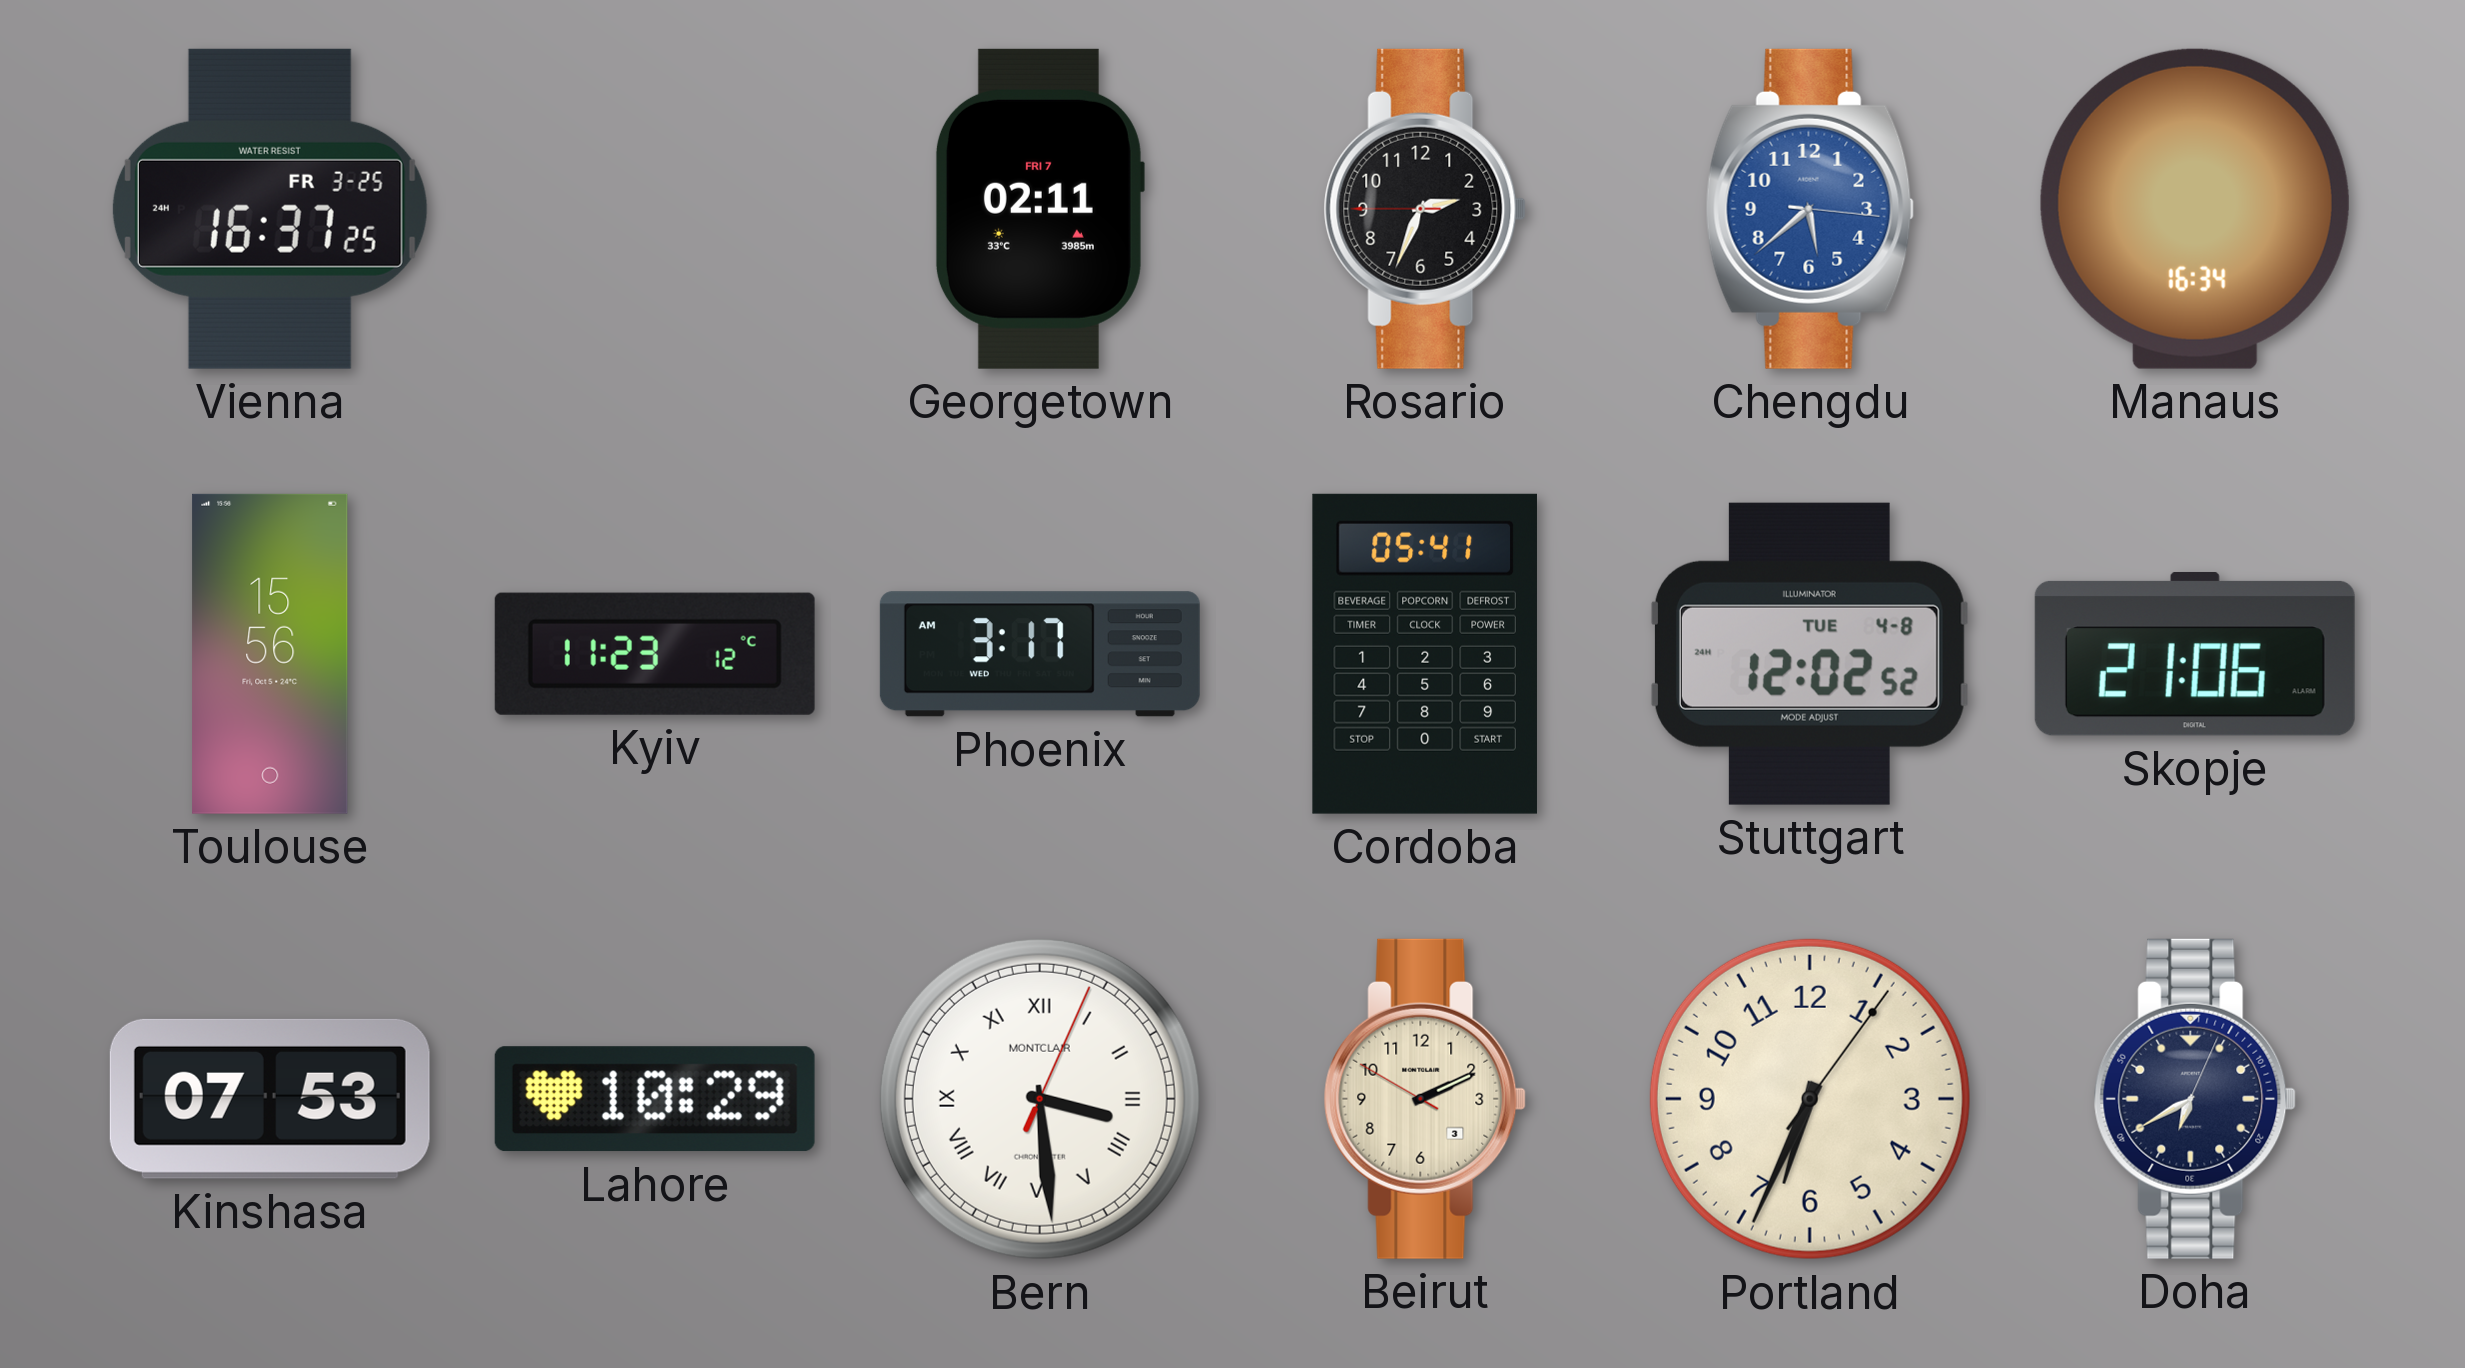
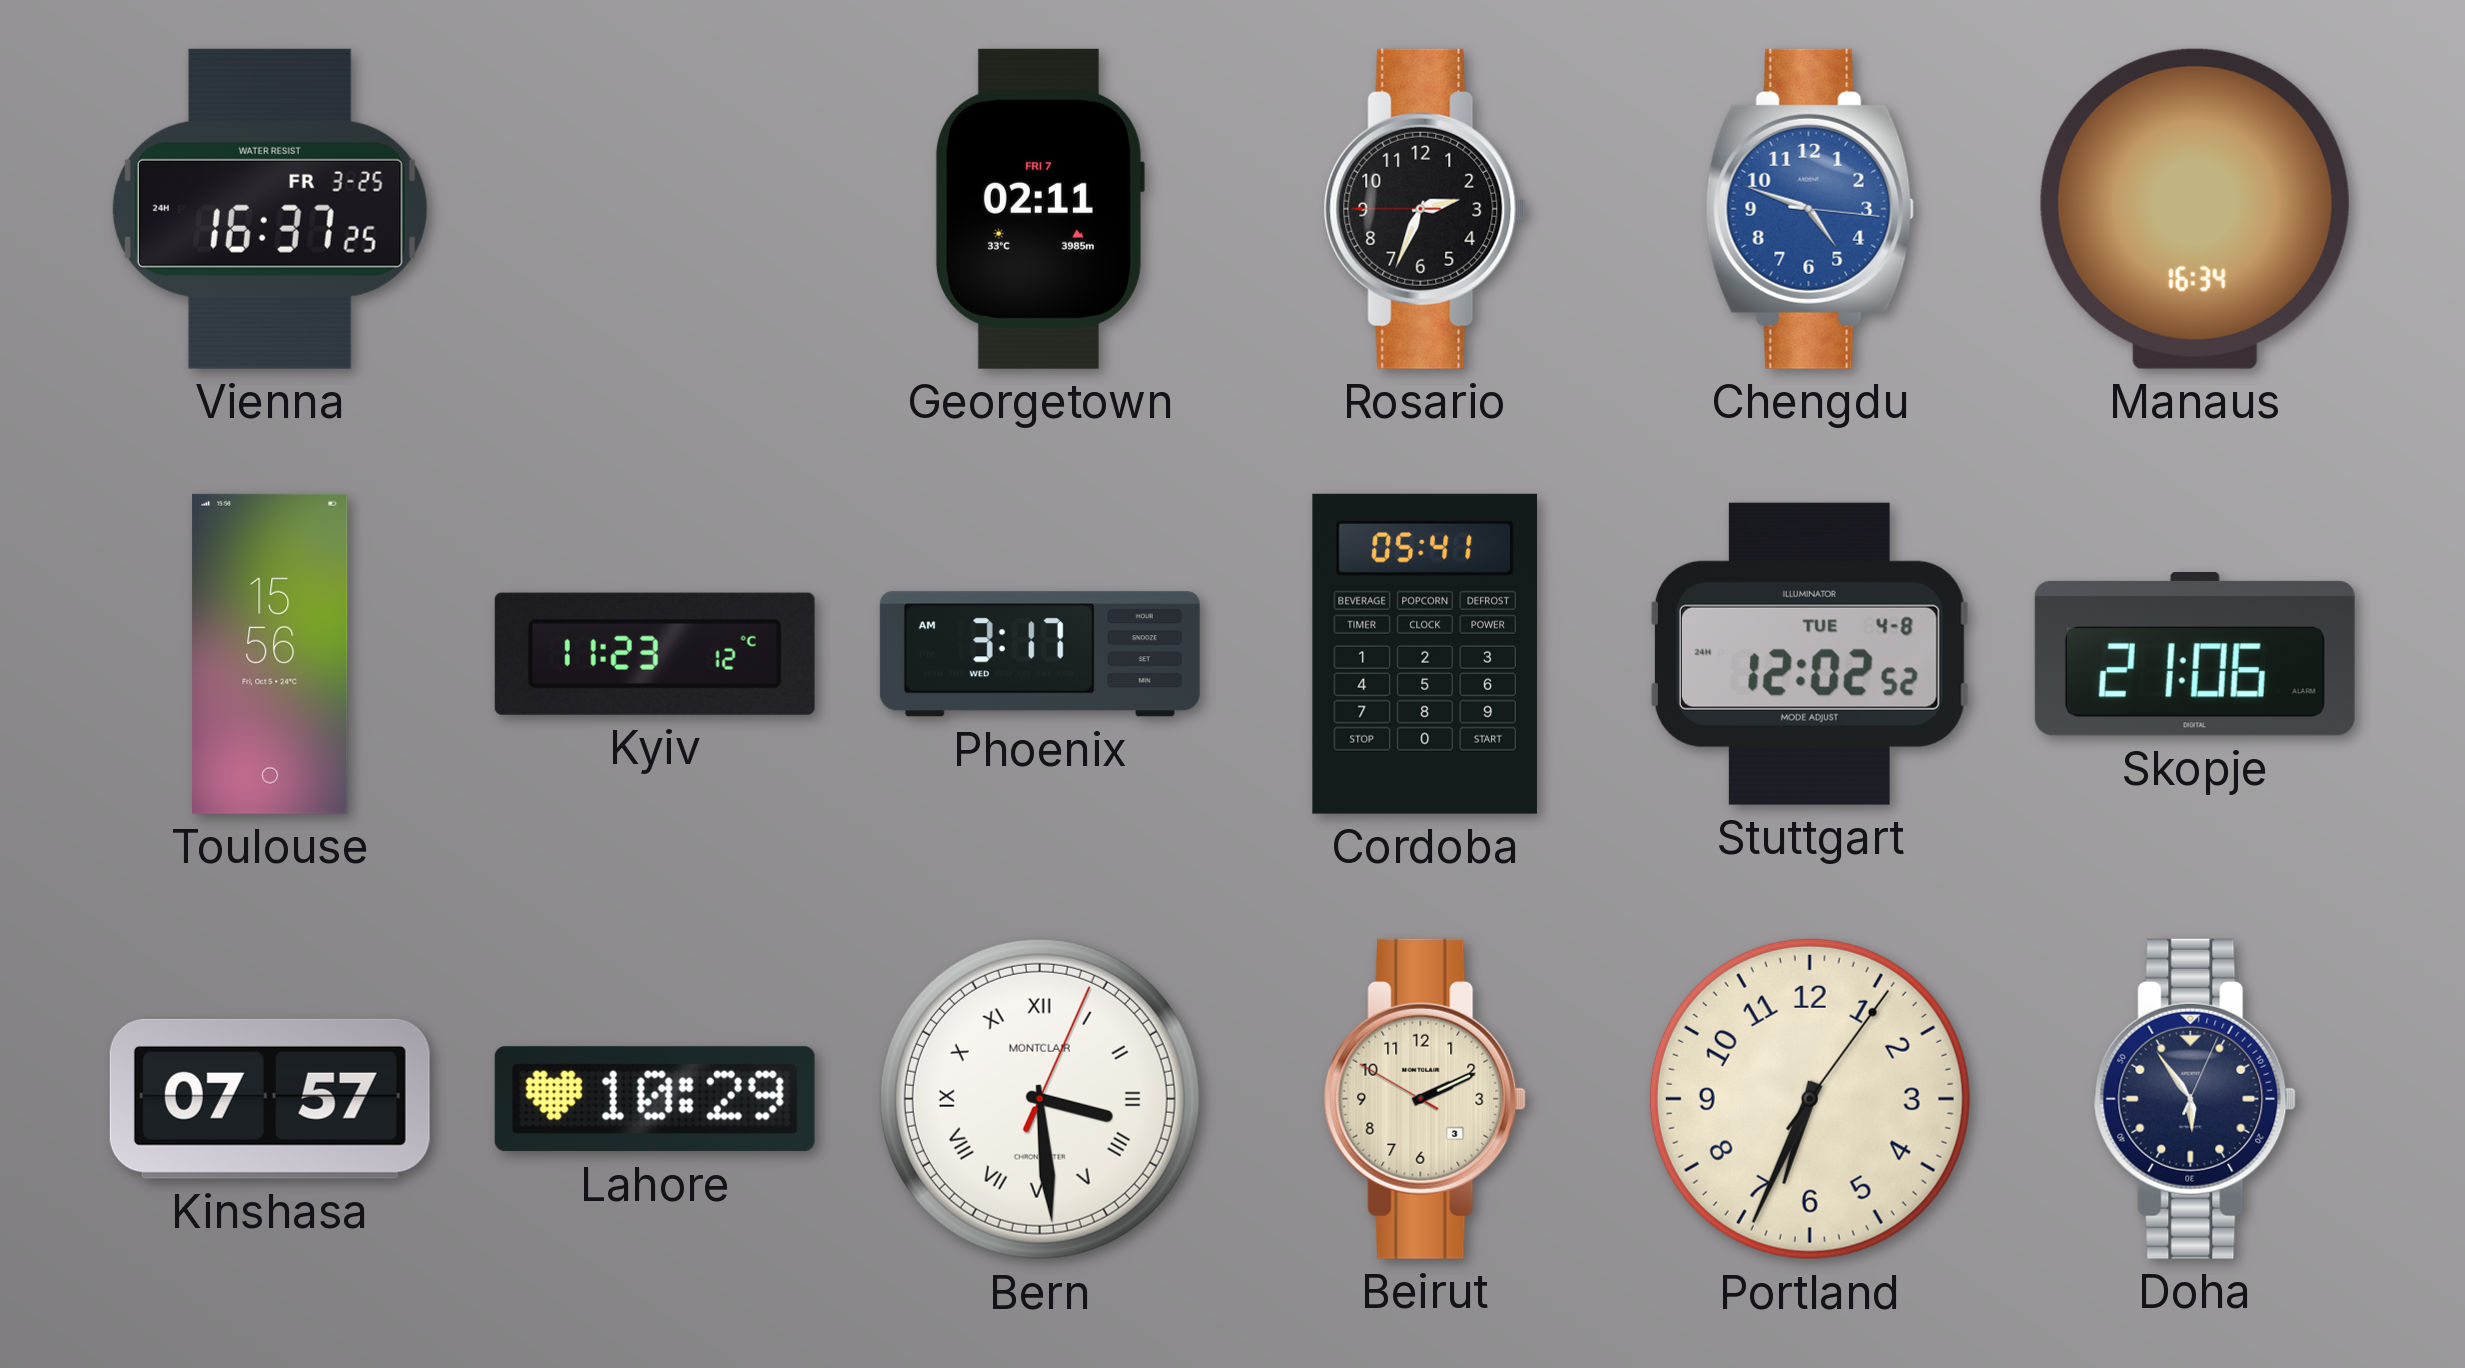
Chengdu: 5:38 -> 4:48
Kinshasa: 07:53 -> 07:57
Doha: 6:40 -> 5:54
